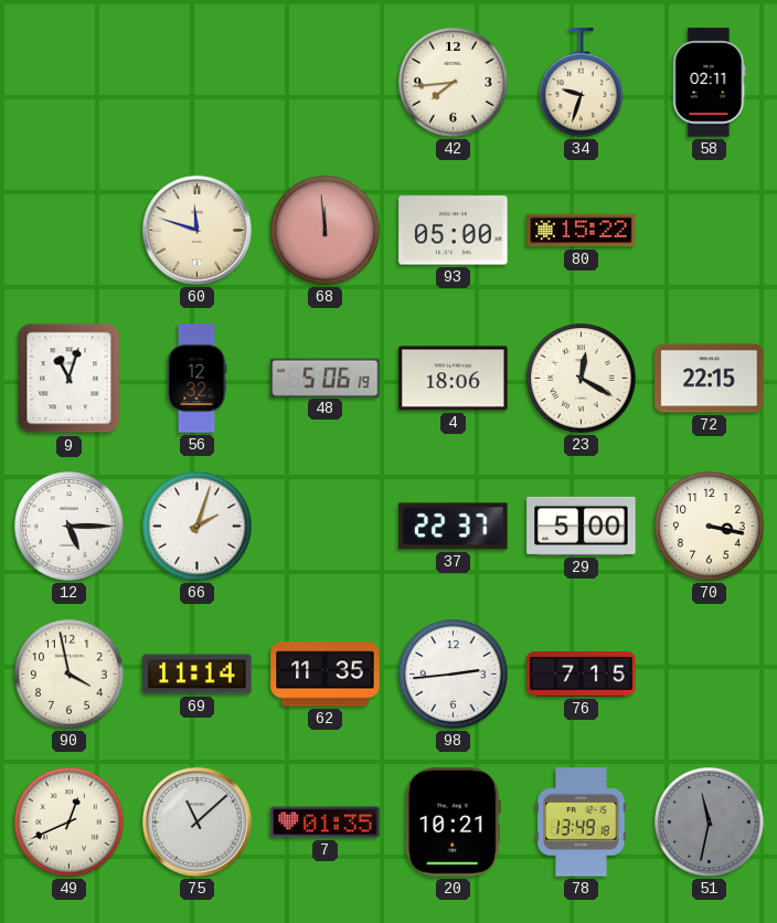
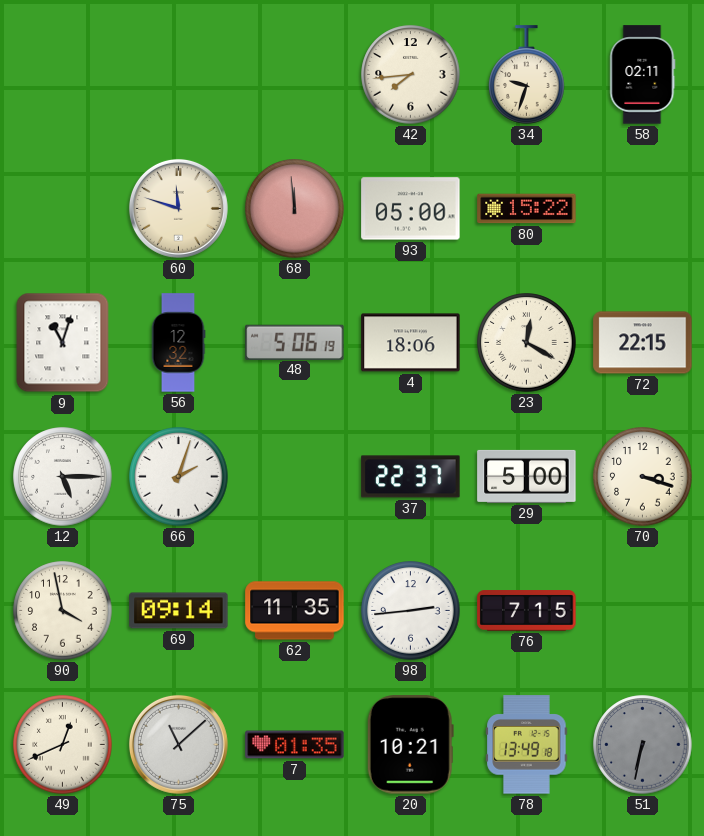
70: 3:17 -> 3:18
69: 11:14 -> 09:14
51: 11:32 -> 6:32
